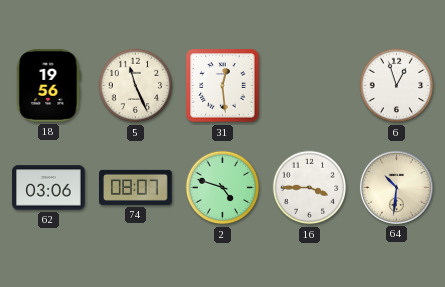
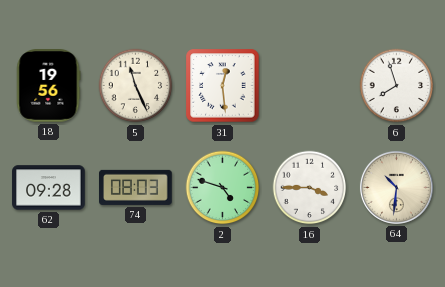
6: 12:57 -> 7:57
62: 03:06 -> 09:28
74: 08:07 -> 08:03
